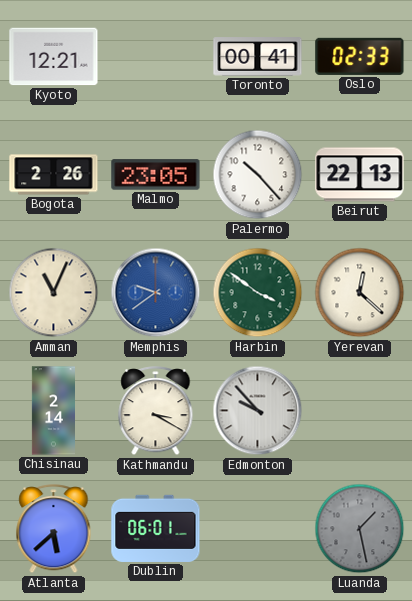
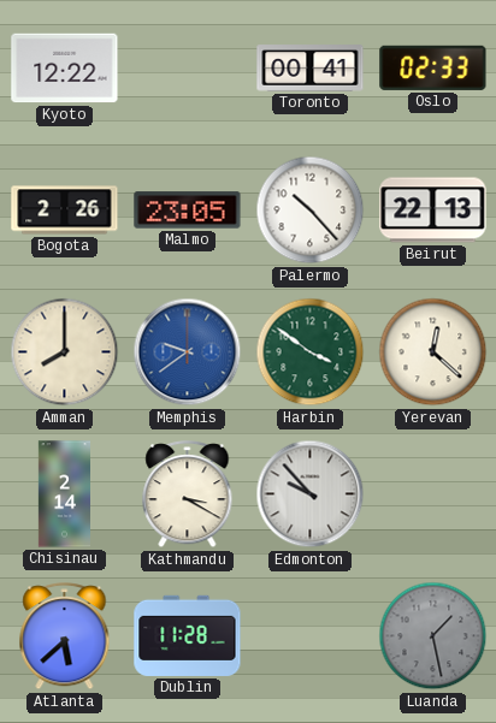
Kyoto: 12:21 -> 12:22
Amman: 11:04 -> 8:00
Dublin: 06:01 -> 11:28
